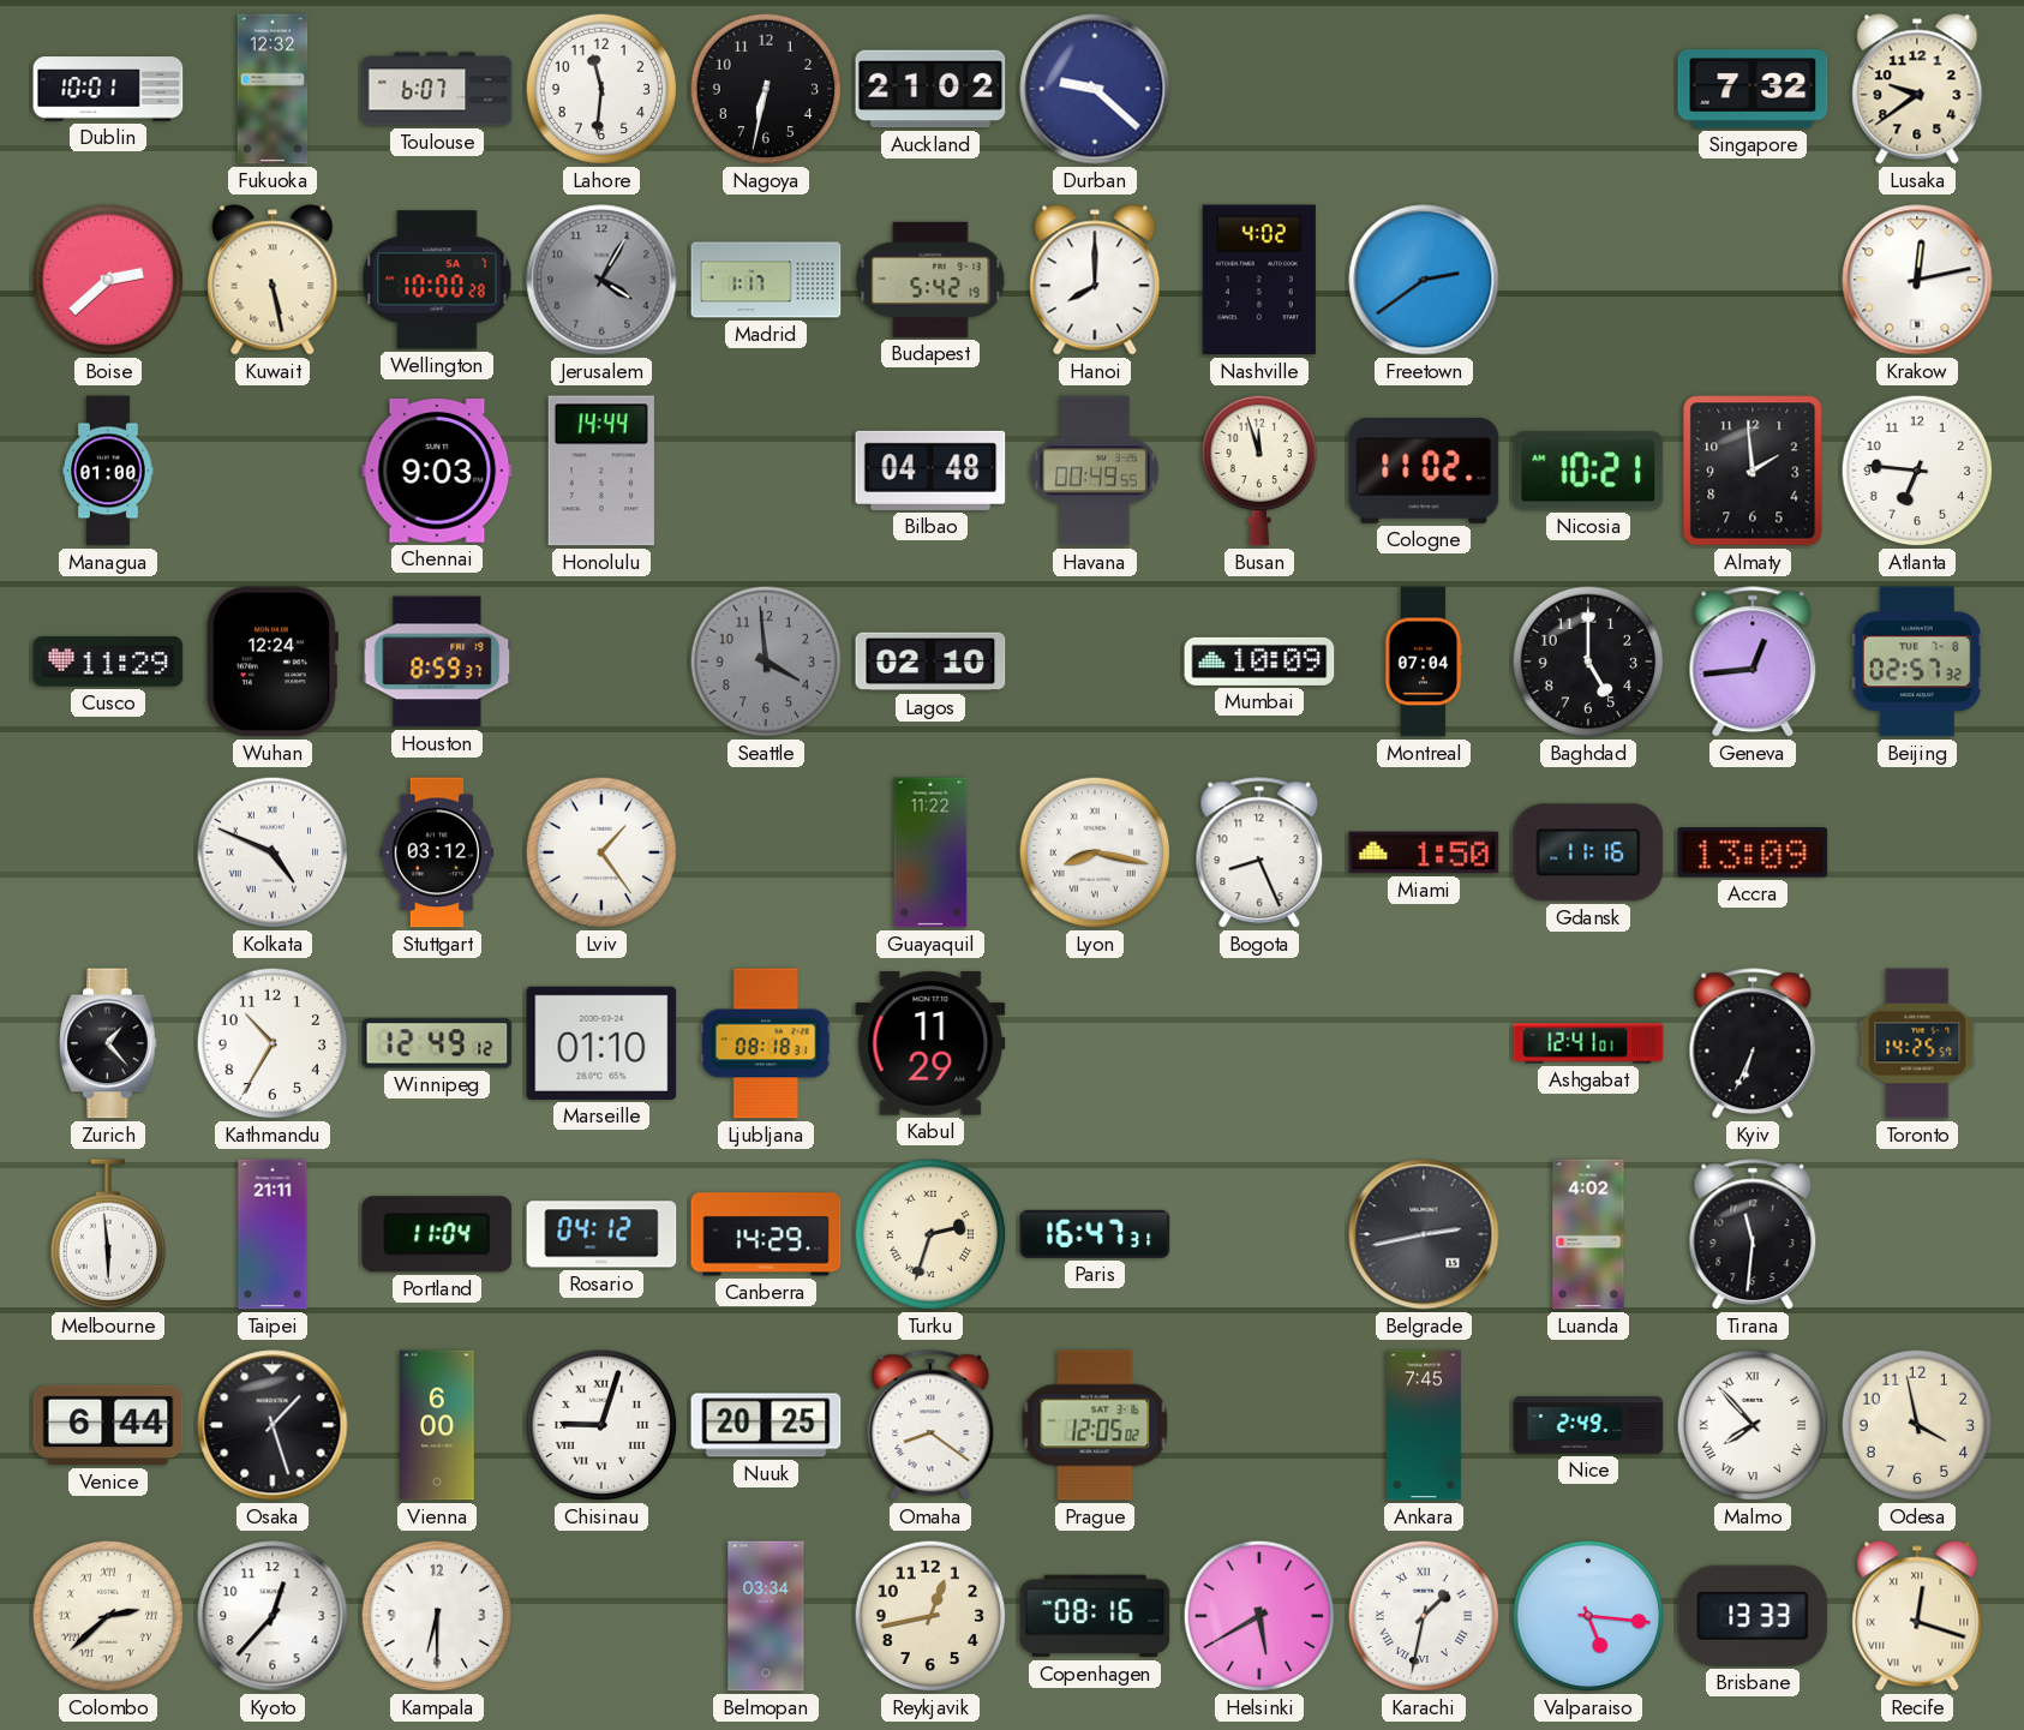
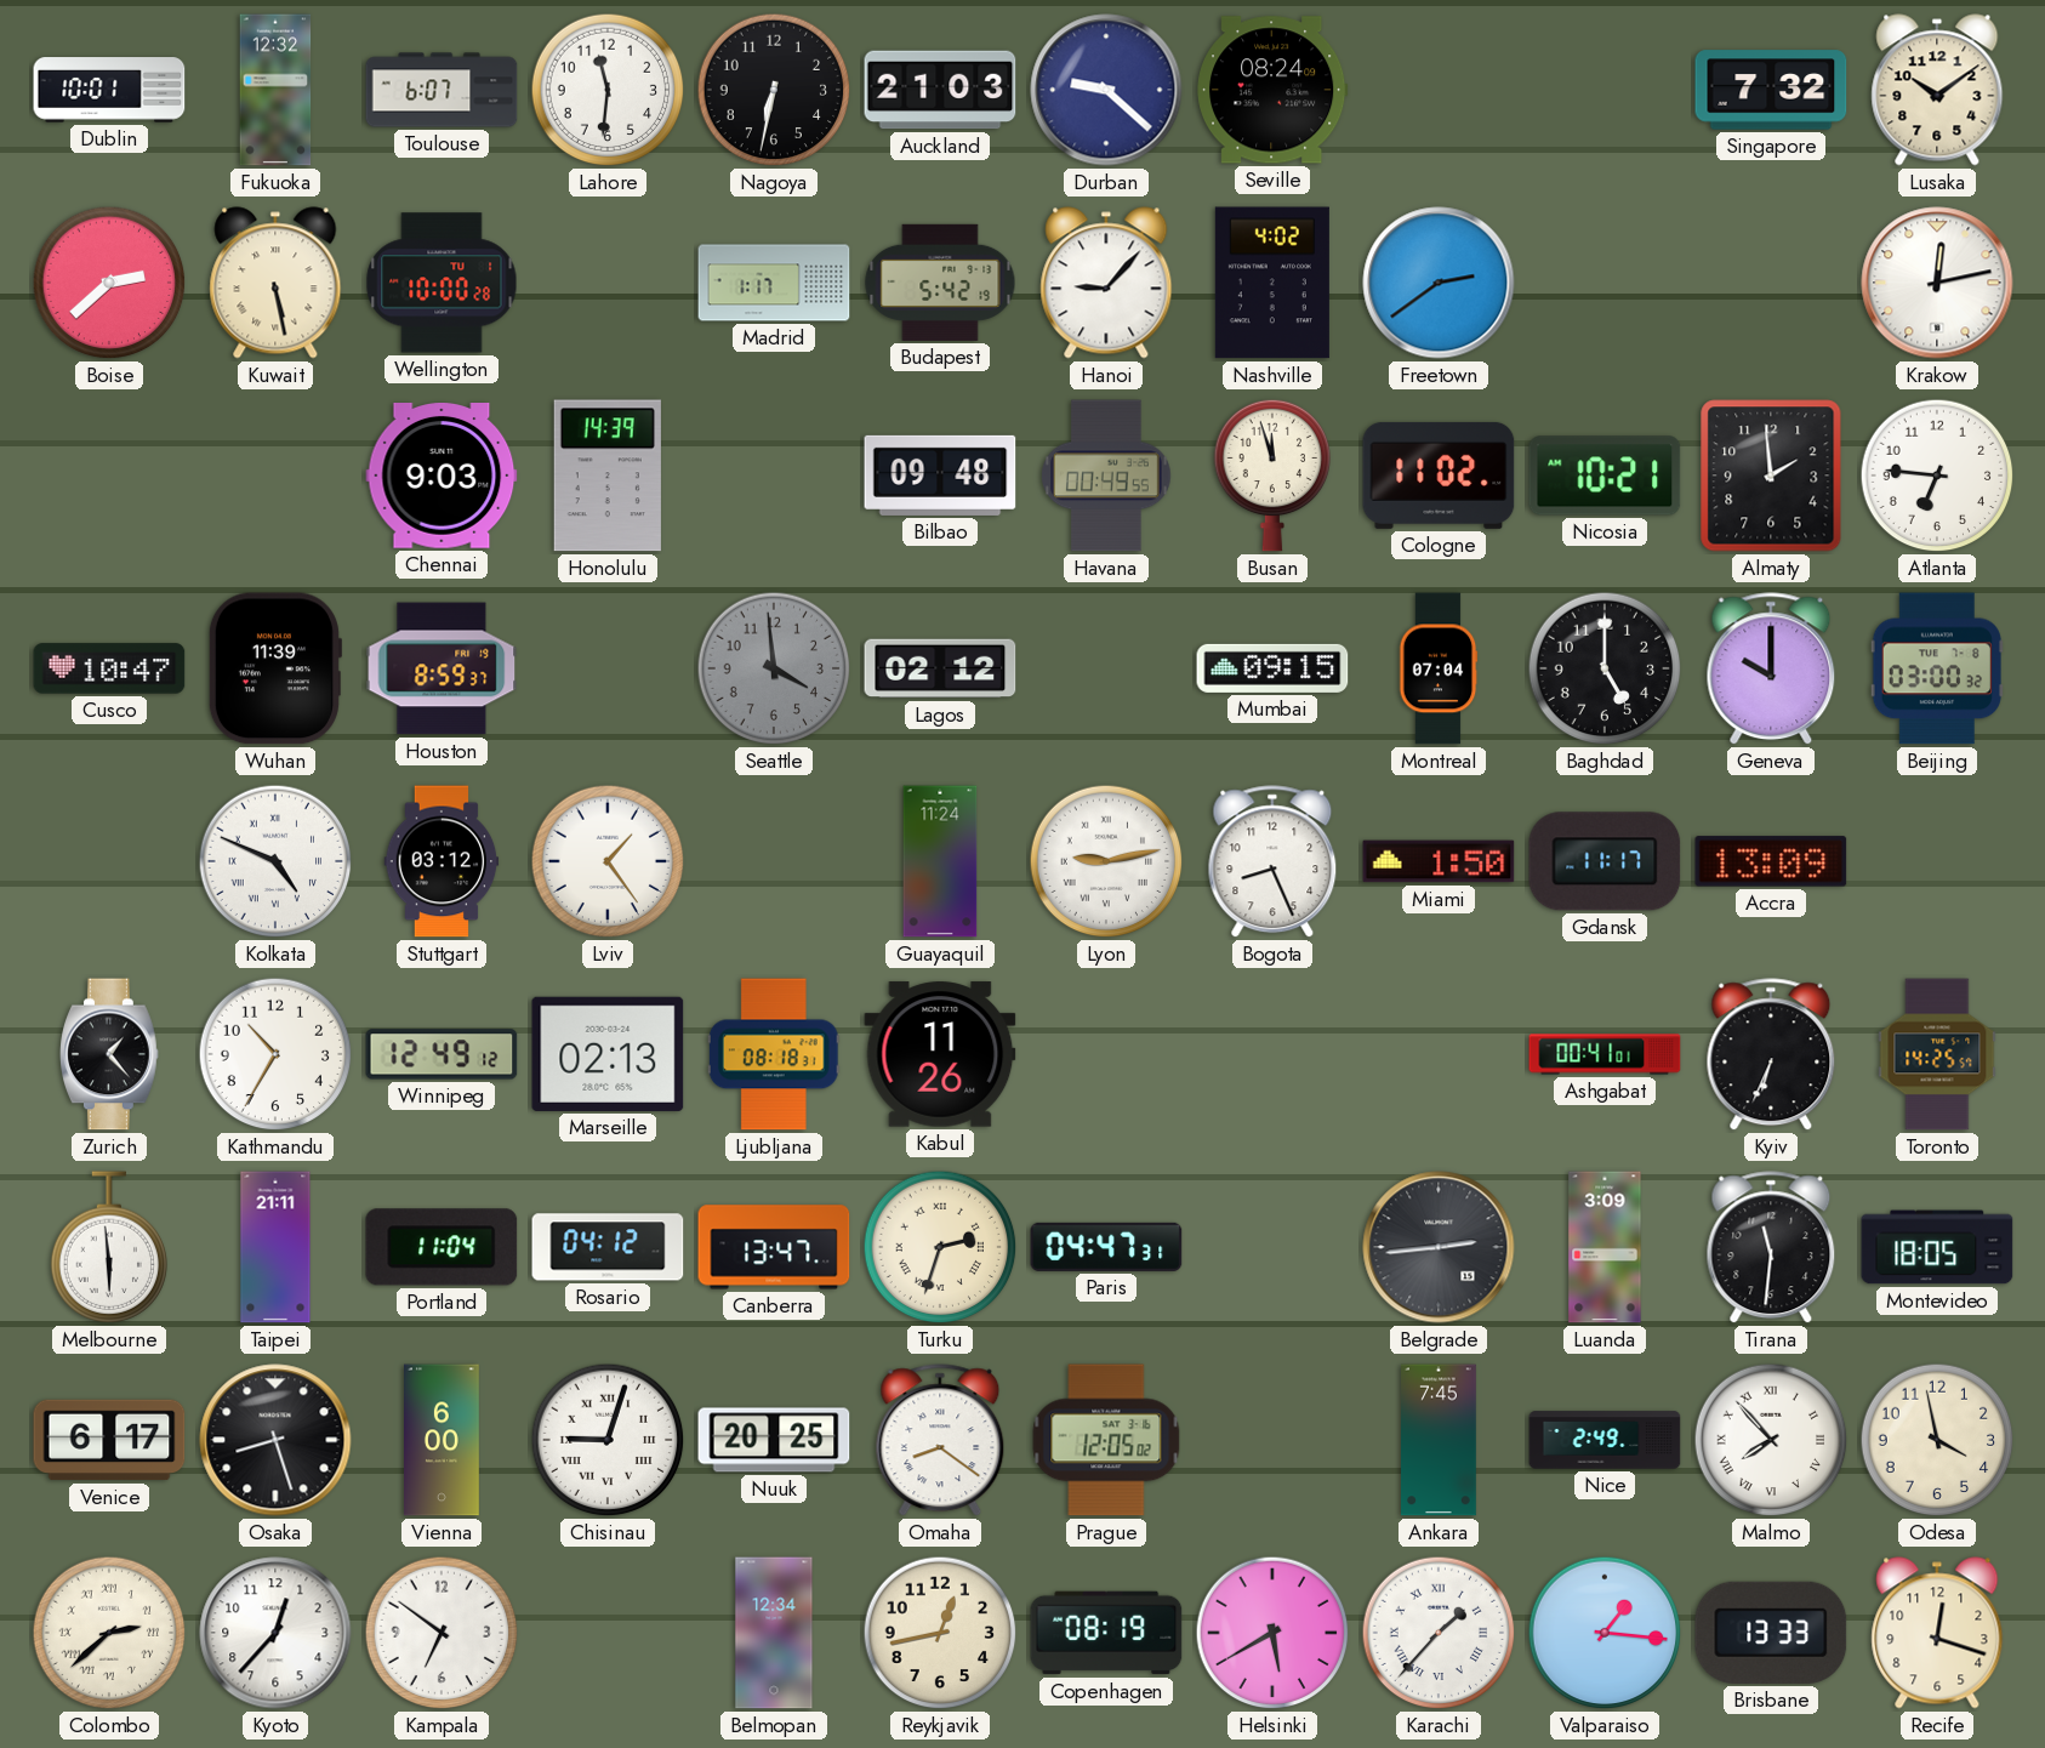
Auckland: 21:02 -> 21:03
Seville: none -> 08:24
Lusaka: 9:39 -> 10:09
Wellington date: SA 7 -> TU 1
Jerusalem: 4:05 -> none
Hanoi: 8:00 -> 9:07
Managua: 01:00 -> none
Honolulu: 14:44 -> 14:39
Bilbao: 04:48 -> 09:48
Cusco: 11:29 -> 10:47
Wuhan: 12:24 -> 11:39
Lagos: 02:10 -> 02:12
Mumbai: 10:09 -> 09:15
Geneva: 12:44 -> 10:00
Beijing: 02:57 -> 03:00
Guayaquil: 11:22 -> 11:24
Lyon: 8:17 -> 9:13
Gdansk: 11:16 -> 11:17
Marseille: 01:10 -> 02:13
Kabul: 11:29 -> 11:26
Ashgabat: 12:41 -> 00:41
Canberra: 14:29 -> 13:47
Paris: 16:47 -> 04:47
Belgrade: 2:43 -> 2:44
Luanda: 4:02 -> 3:09
Montevideo: none -> 18:05
Venice: 6:44 -> 6:17
Osaka: 1:27 -> 8:27
Kampala: 6:30 -> 6:51
Belmopan: 03:34 -> 12:34
Copenhagen: 08:16 -> 08:19
Karachi: 1:32 -> 1:37
Valparaiso: 5:16 -> 1:16
Recife numerals: Roman -> Arabic
